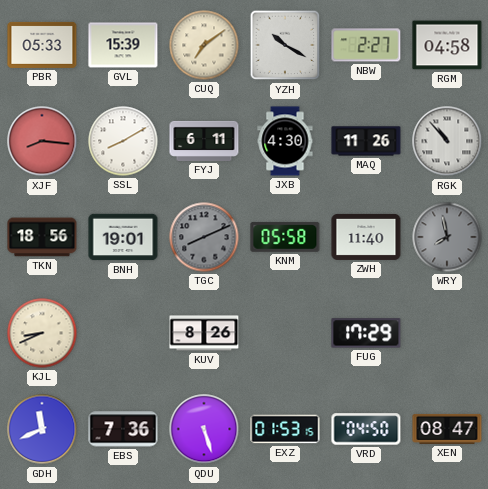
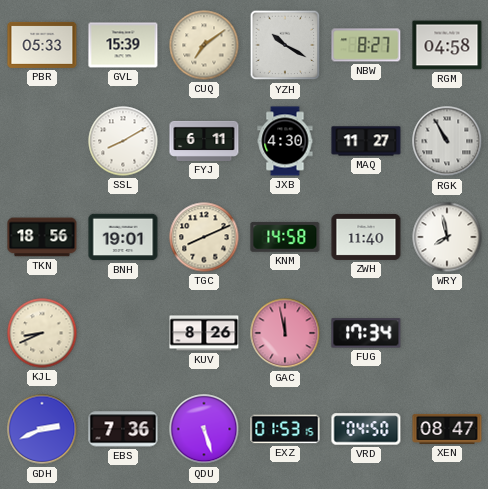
NBW: 2:27 -> 8:27
XJF: 8:16 -> none
MAQ: 11:26 -> 11:27
RGK: 10:53 -> 10:55
TGC dial: grey -> cream
KNM: 05:58 -> 14:58
WRY dial: grey -> white
GAC: none -> 11:58
FUG: 17:29 -> 17:34
GDH: 11:41 -> 2:41
